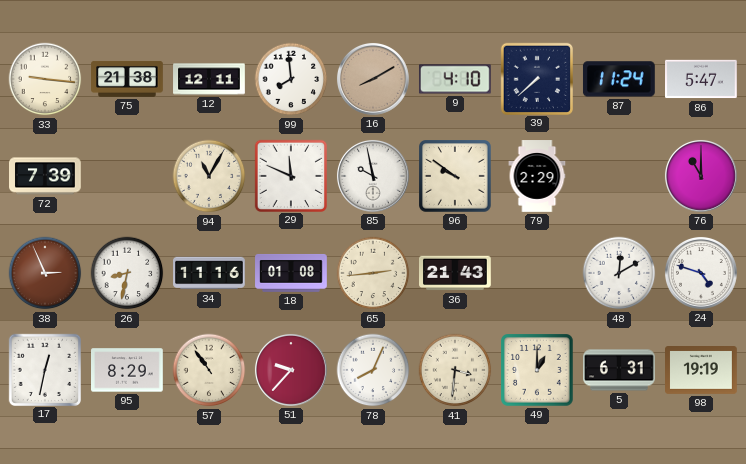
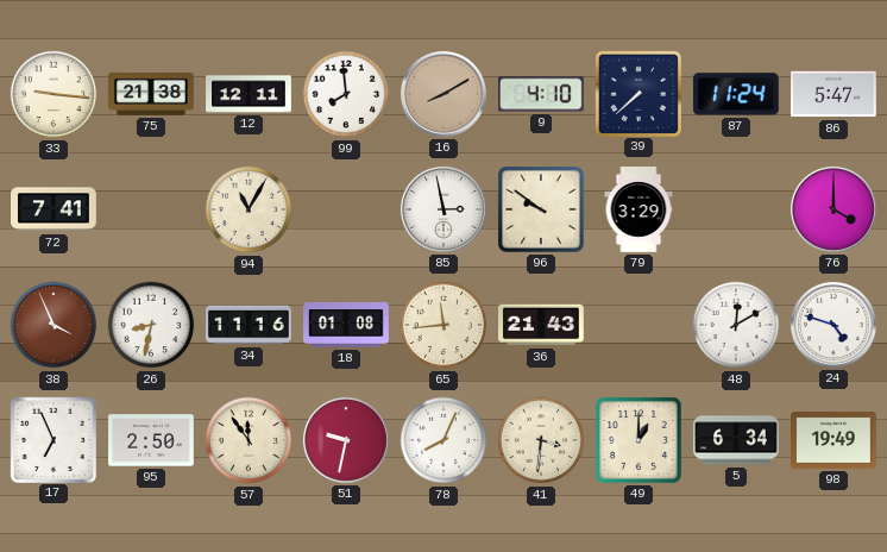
72: 7:39 -> 7:41
29: 11:49 -> none
85: 9:58 -> 2:58
79: 2:29 -> 3:29
76: 11:00 -> 4:00
38: 2:56 -> 3:56
65: 2:44 -> 11:44
17: 12:32 -> 6:56
95: 8:29 -> 2:50
57: 10:54 -> 11:54
51: 9:37 -> 9:32
5: 6:31 -> 6:34
98: 19:19 -> 19:49
